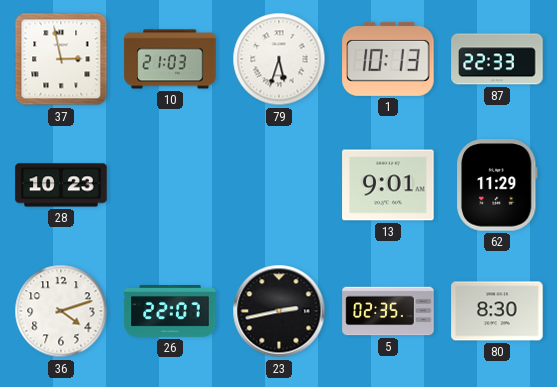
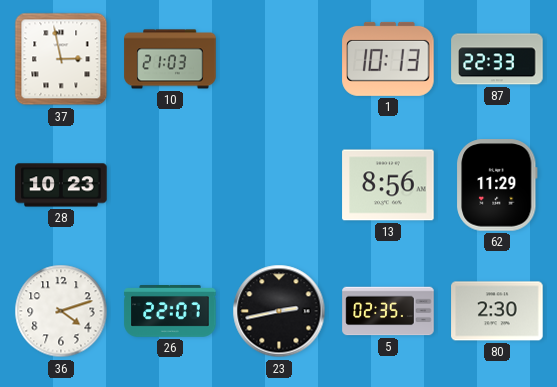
79: 5:33 -> none
13: 9:01 -> 8:56
80: 8:30 -> 2:30
